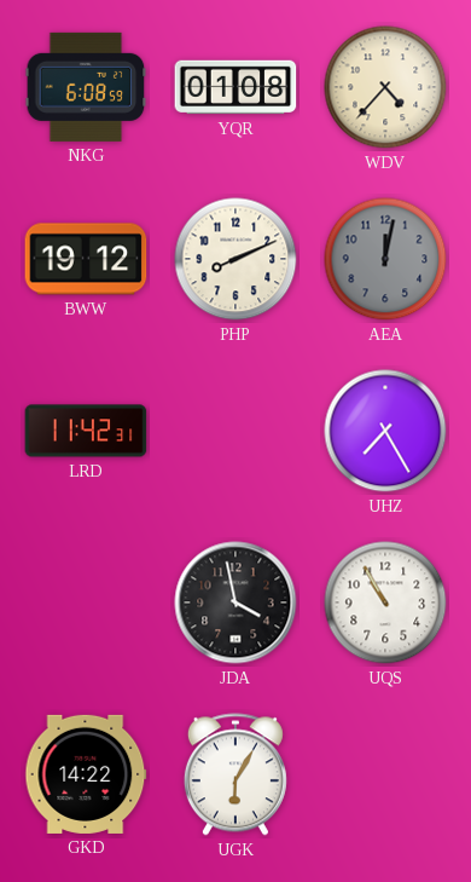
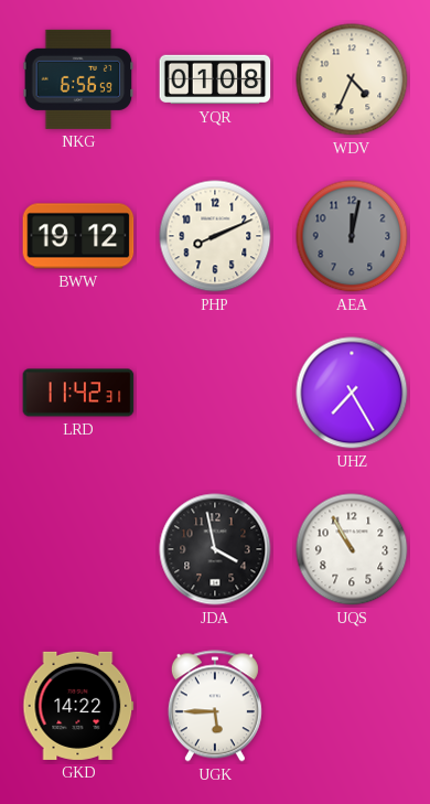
NKG: 6:08 -> 6:56
WDV: 4:37 -> 4:34
UGK: 6:05 -> 5:45
